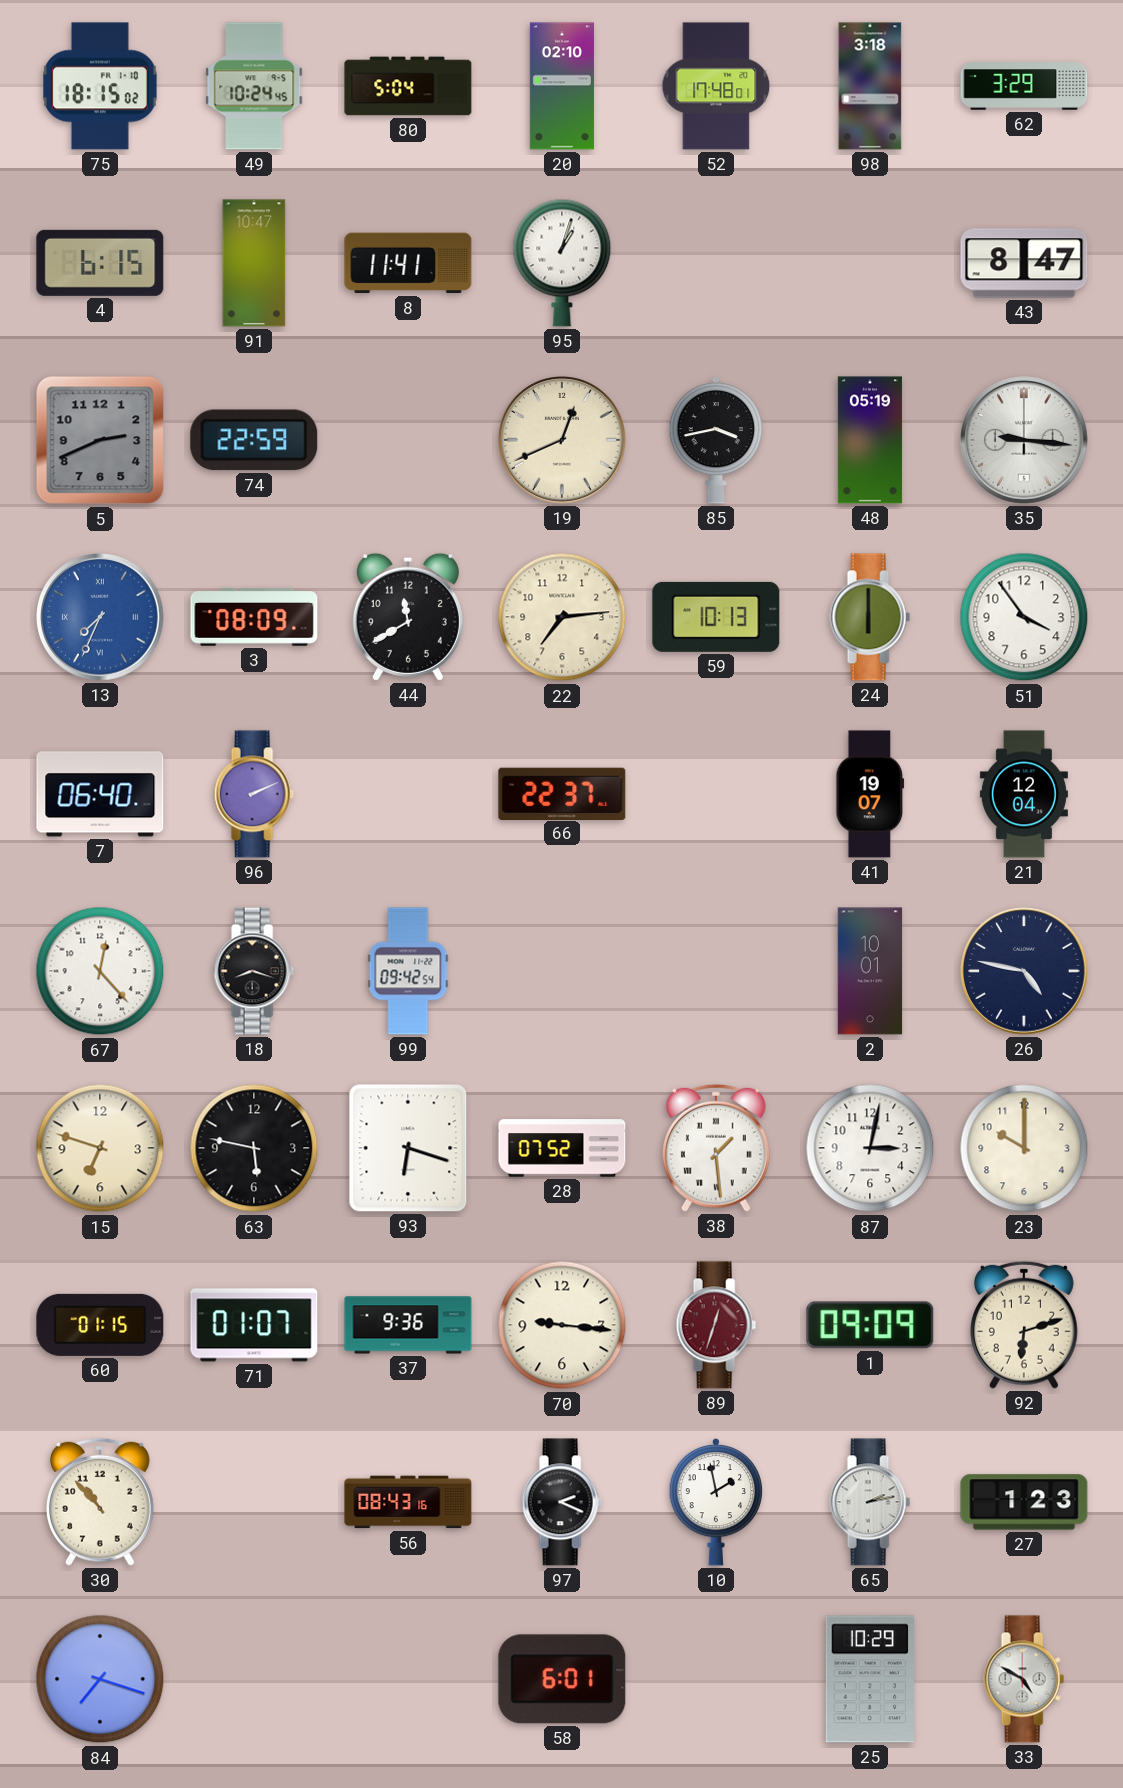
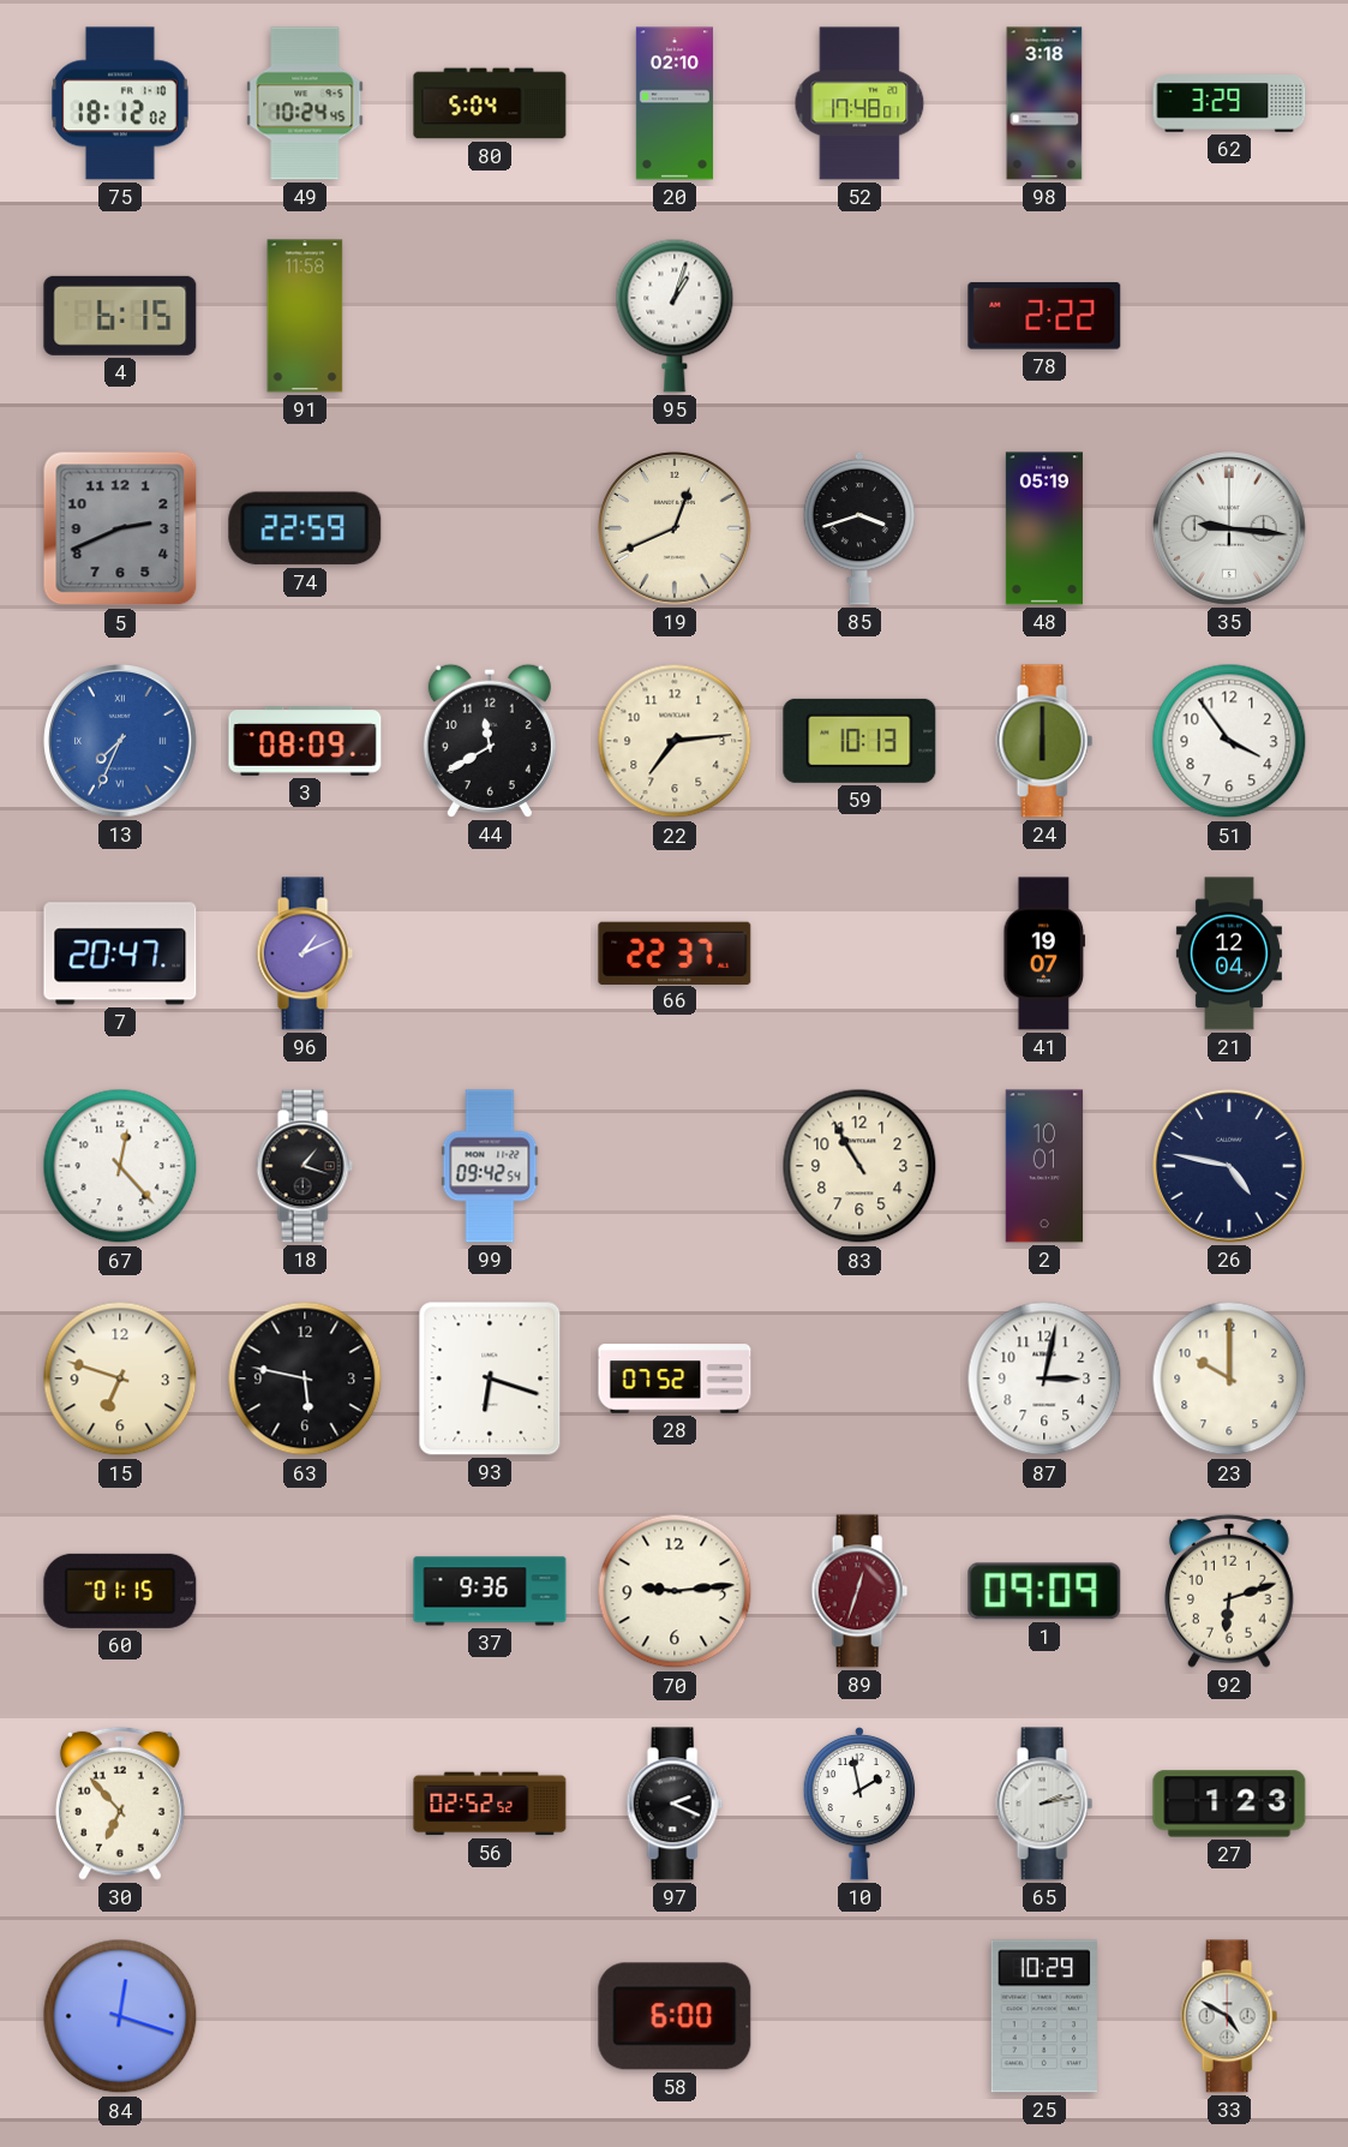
75: 18:15 -> 18:12
91: 10:47 -> 11:58
8: 11:41 -> none
78: none -> 2:22
43: 8:47 -> none
85: 3:43 -> 3:42
7: 06:40 -> 20:47
96: 2:11 -> 1:11
18: 8:18 -> 1:18
83: none -> 10:55
38: 1:29 -> none
71: 01:07 -> none
70: 9:16 -> 9:14
30: 10:53 -> 6:53
56: 08:43 -> 02:52
84: 7:18 -> 12:18
58: 6:01 -> 6:00
